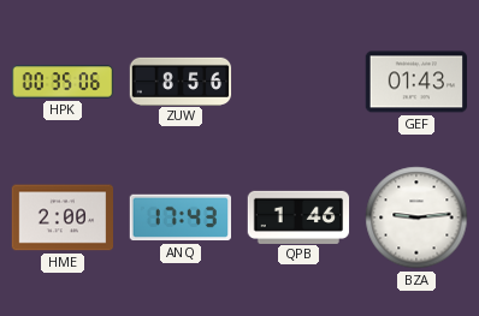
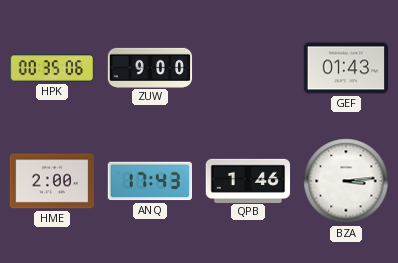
ZUW: 8:56 -> 9:00
BZA: 9:14 -> 3:14
